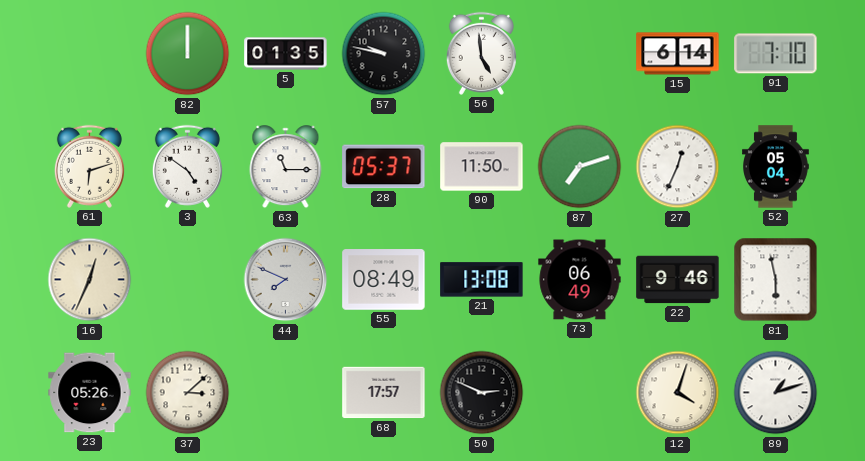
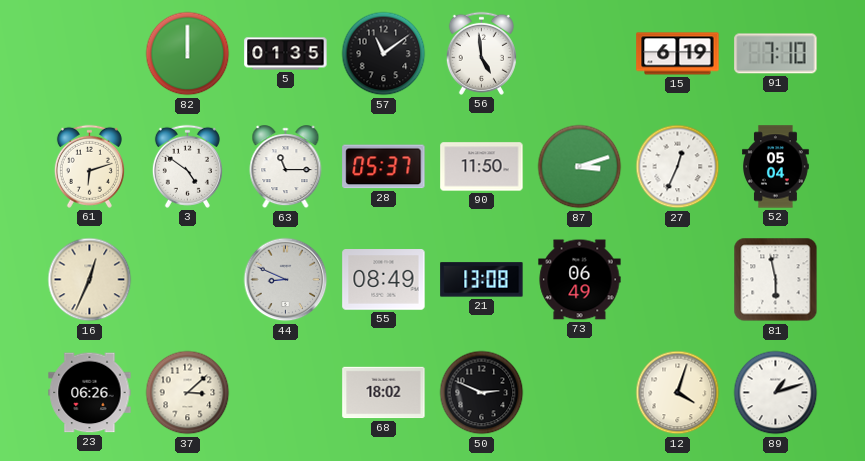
57: 9:47 -> 11:09
15: 6:14 -> 6:19
87: 7:12 -> 3:12
44: 7:49 -> 8:49
22: 9:46 -> none
23: 05:26 -> 06:26
68: 17:57 -> 18:02
